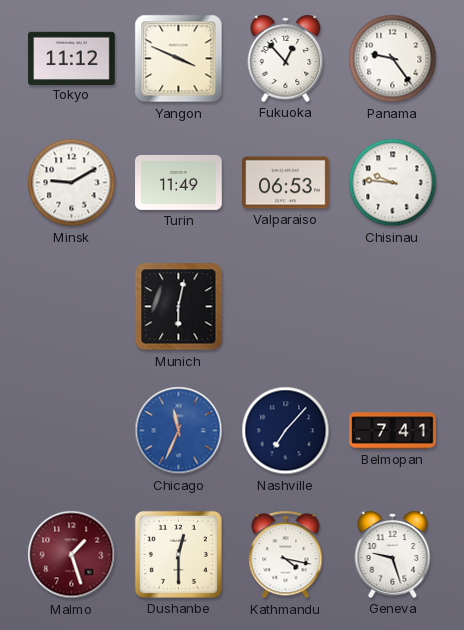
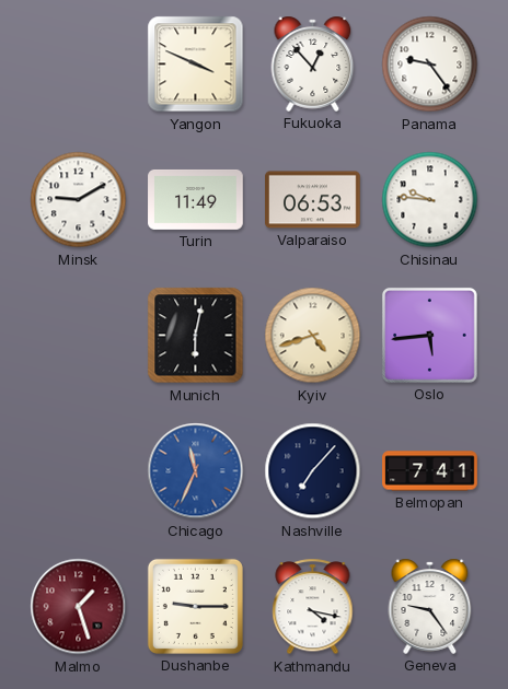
Tokyo: 11:12 -> none
Kyiv: none -> 4:42
Oslo: none -> 5:44
Dushanbe: 12:30 -> 9:15
Geneva: 9:27 -> 9:24
